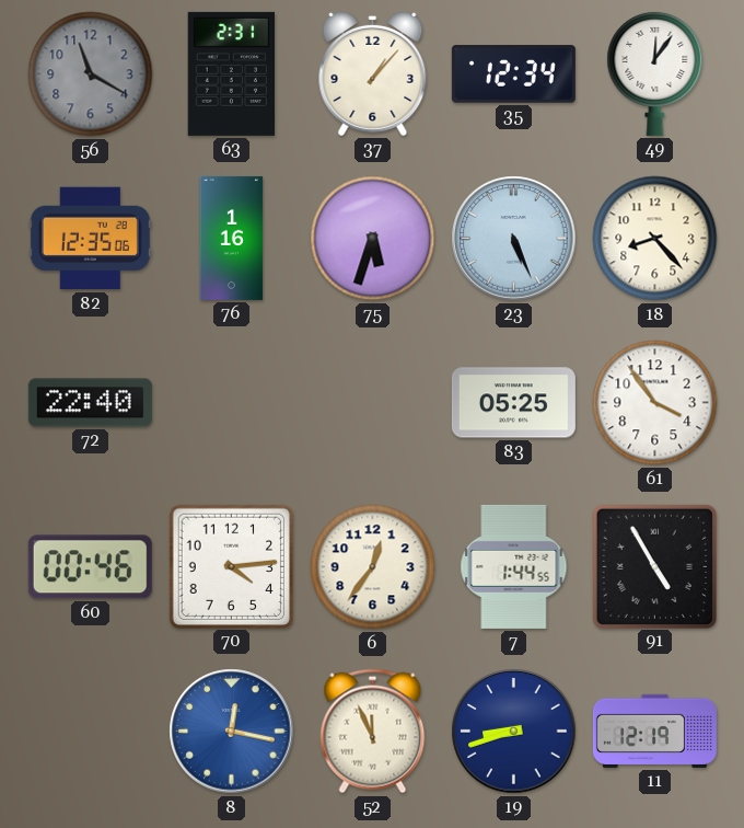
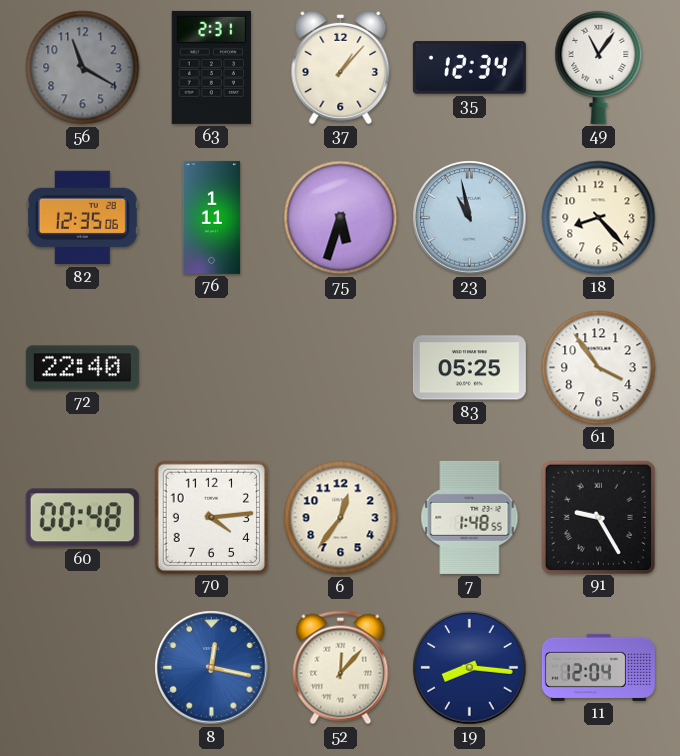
49: 12:06 -> 11:06
76: 1:16 -> 1:11
23: 5:26 -> 10:58
60: 00:46 -> 00:48
7: 1:44 -> 1:48
91: 4:55 -> 9:25
52: 11:56 -> 12:07
19: 8:42 -> 8:16
11: 12:19 -> 12:04
